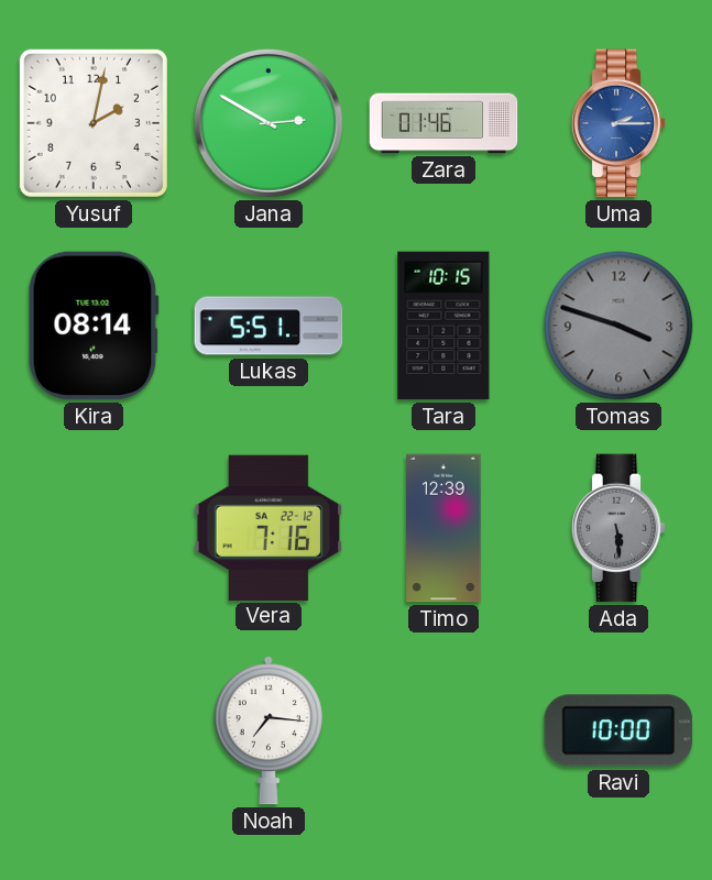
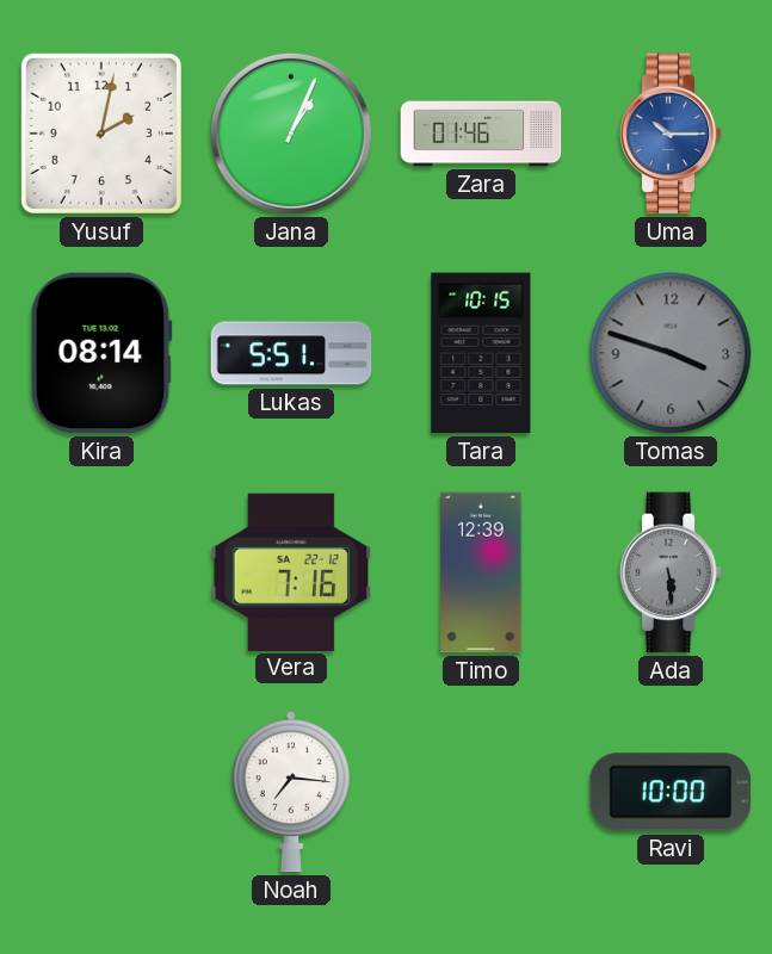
Jana: 2:50 -> 1:04
Uma: 2:15 -> 10:15
